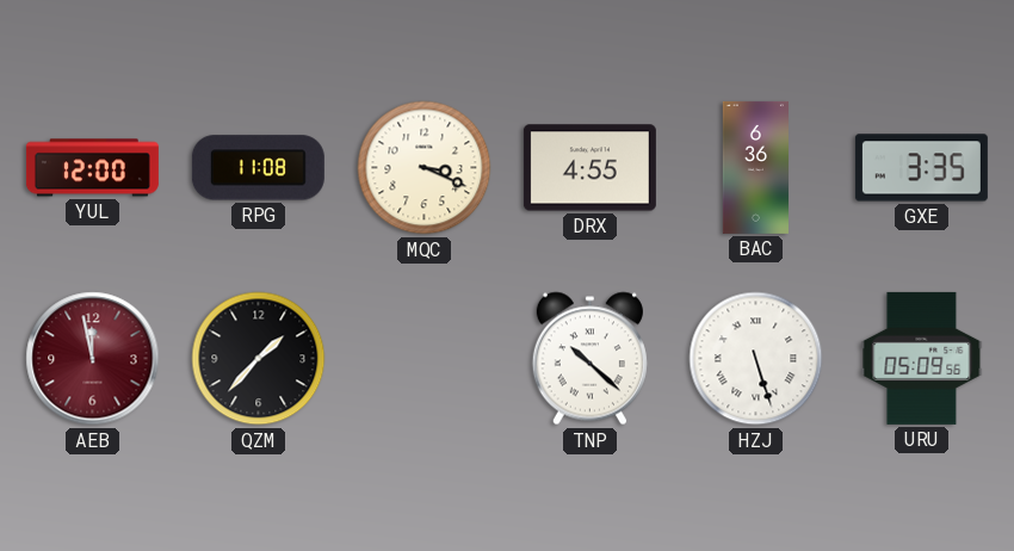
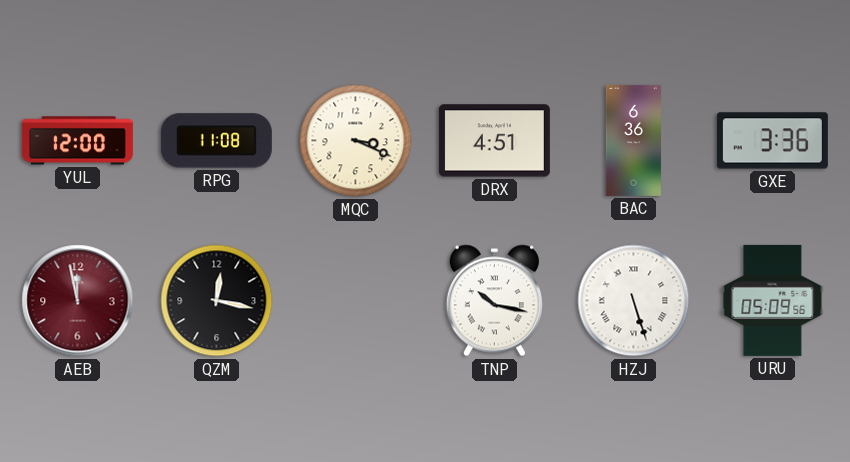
DRX: 4:55 -> 4:51
GXE: 3:35 -> 3:36
QZM: 1:37 -> 12:17
TNP: 10:22 -> 10:17
